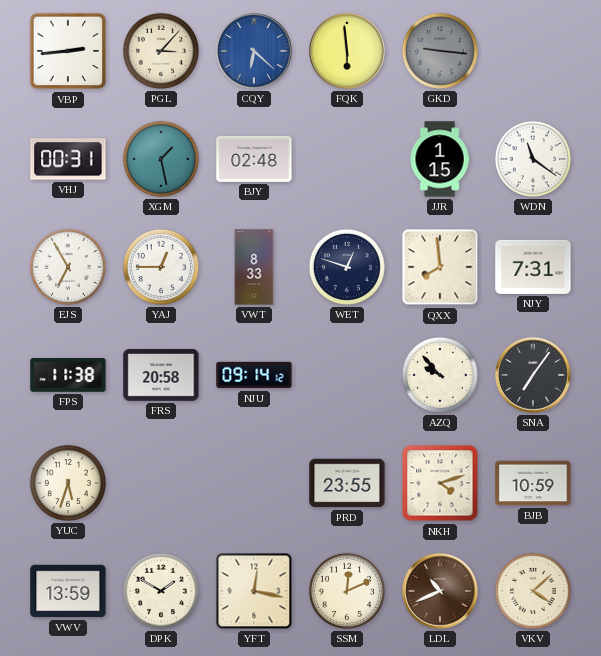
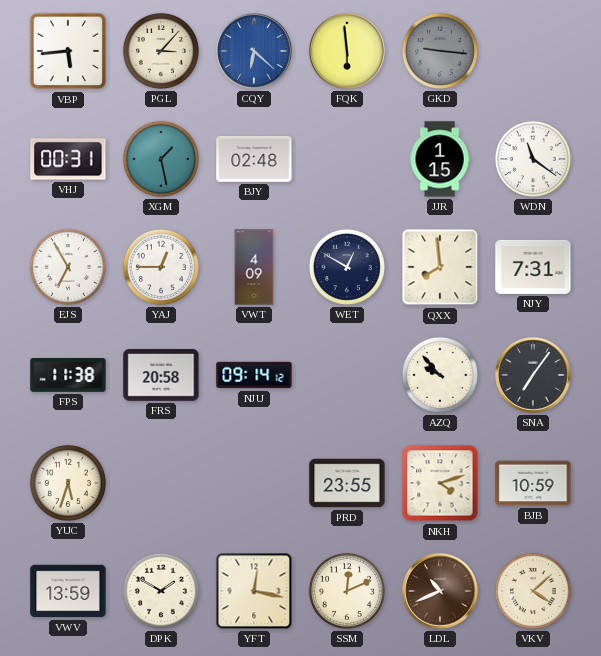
VBP: 2:44 -> 5:44
VWT: 8:33 -> 4:09
WET: 12:48 -> 12:50
